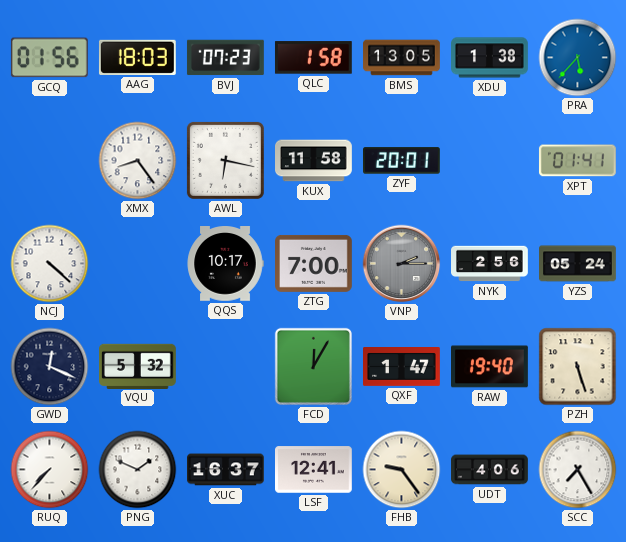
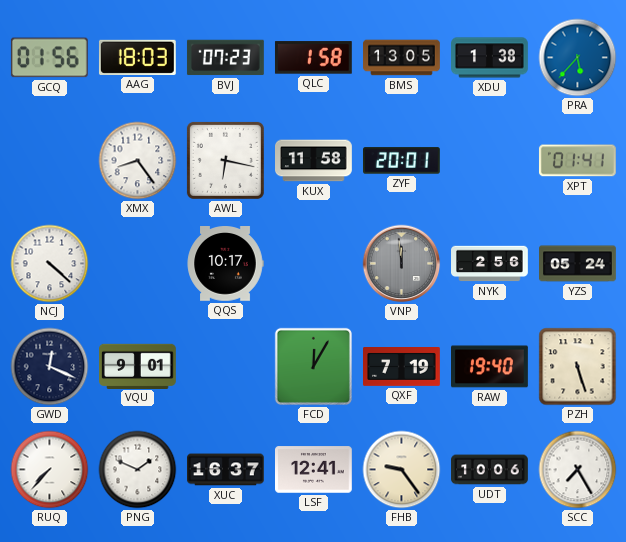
ZTG: 7:00 -> none
VNP: 2:15 -> 11:59
VQU: 5:32 -> 9:01
QXF: 1:47 -> 7:19
UDT: 4:06 -> 10:06
